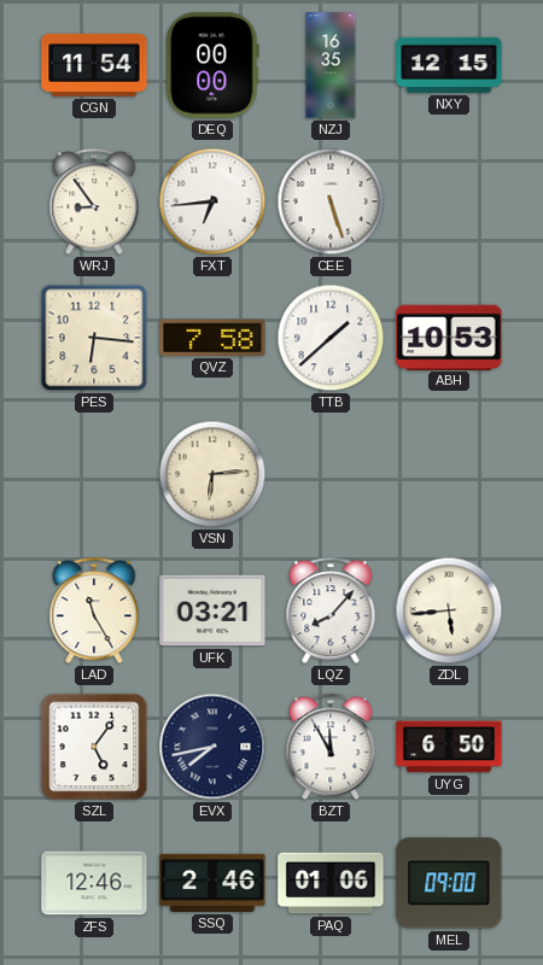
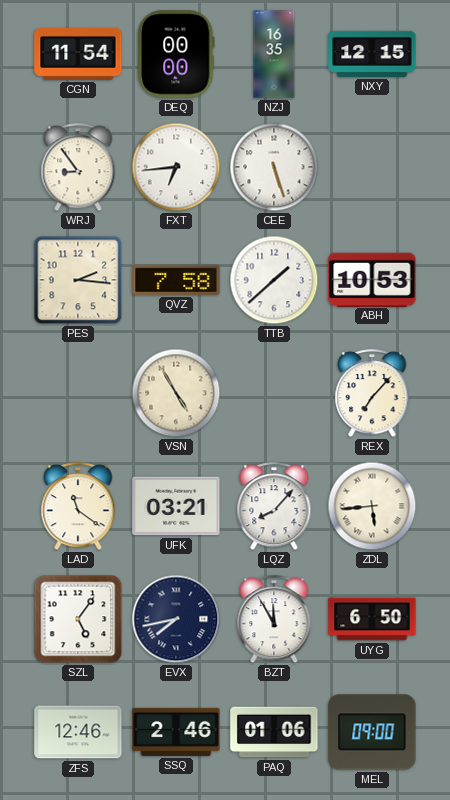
PES: 6:16 -> 2:16
VSN: 6:14 -> 4:55
REX: none -> 7:07
LAD: 11:25 -> 11:21
